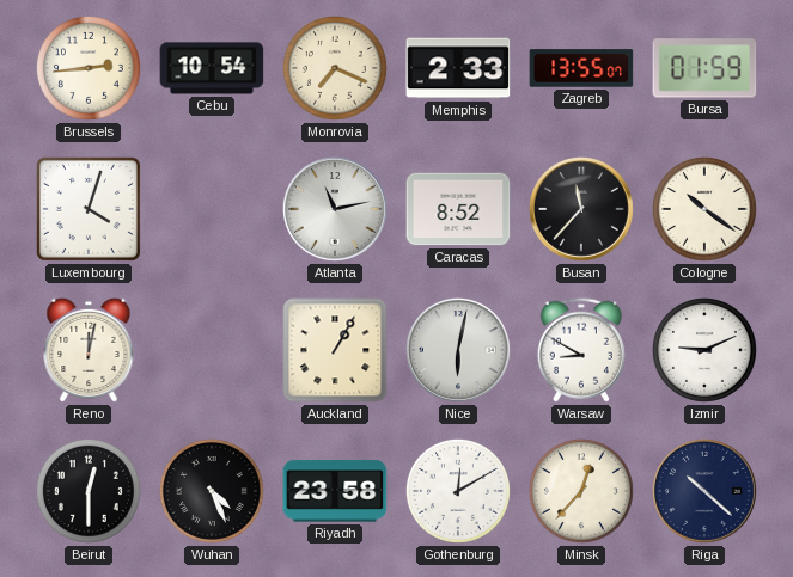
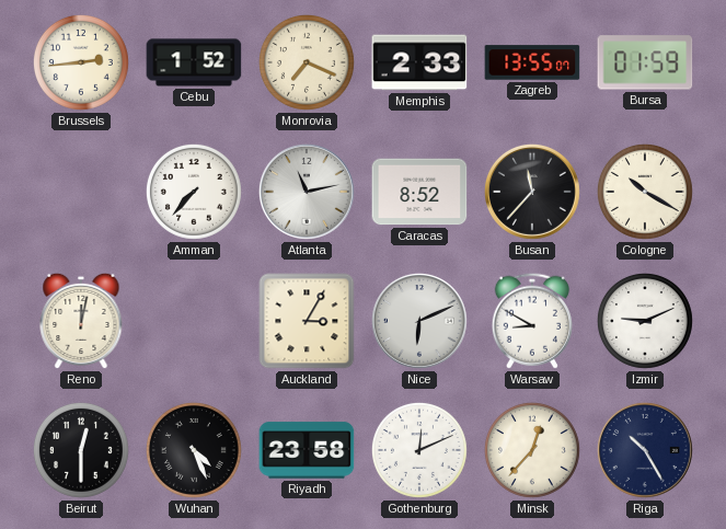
Cebu: 10:54 -> 1:52
Luxembourg: 4:03 -> none
Amman: none -> 7:37
Cologne: 10:21 -> 10:20
Auckland: 1:05 -> 3:05
Nice: 6:02 -> 6:11
Gothenburg: 12:10 -> 12:11
Riga: 10:22 -> 10:25
